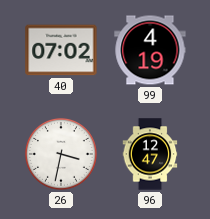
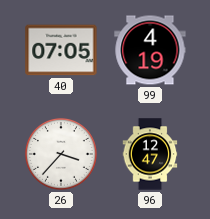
40: 07:02 -> 07:05
26: 3:32 -> 3:37
